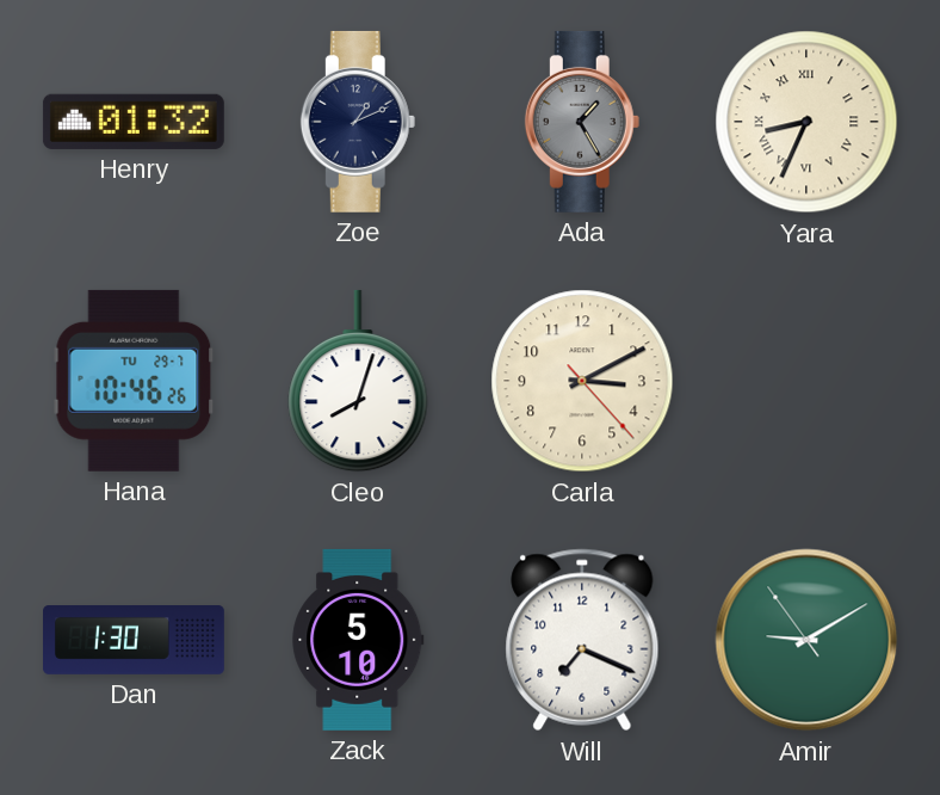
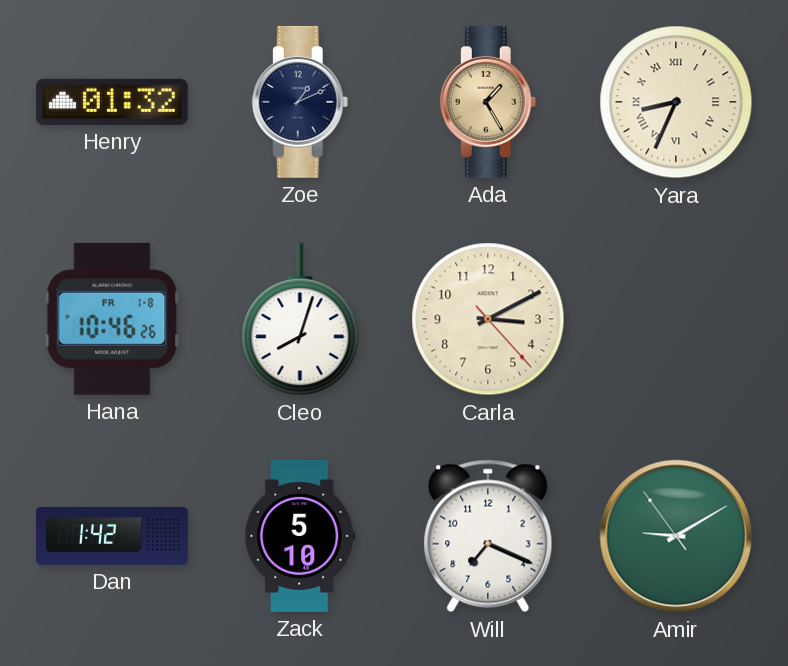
Ada dial: grey -> champagne
Hana date: TU 29-7 -> FR 1-8
Dan: 1:30 -> 1:42
